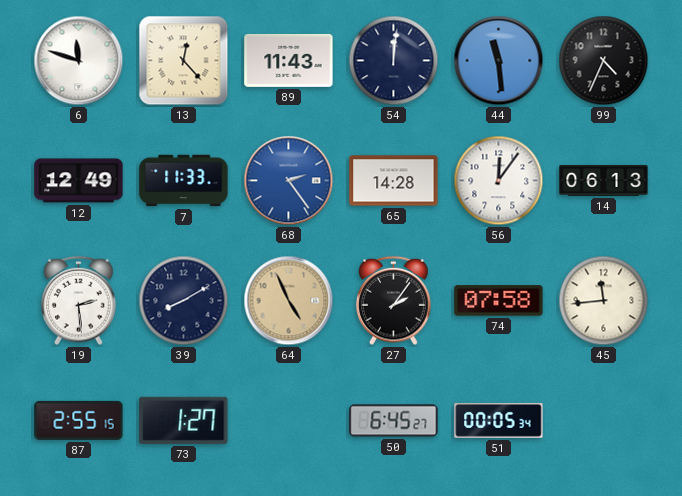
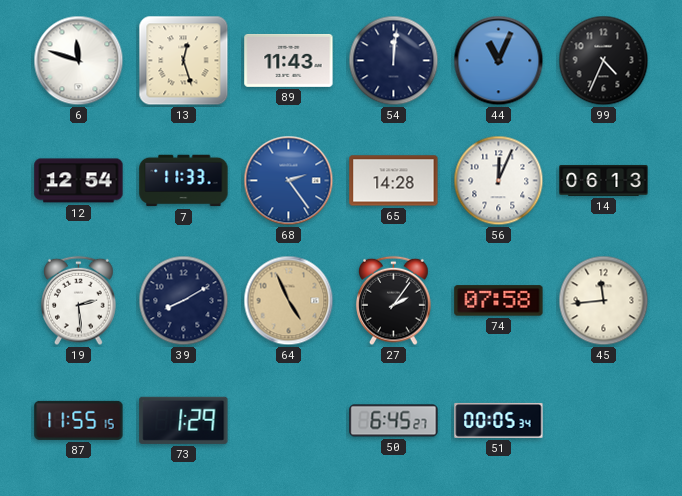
13: 12:23 -> 12:27
44: 11:29 -> 11:04
12: 12:49 -> 12:54
56: 12:06 -> 12:04
87: 2:55 -> 11:55
73: 1:27 -> 1:29
